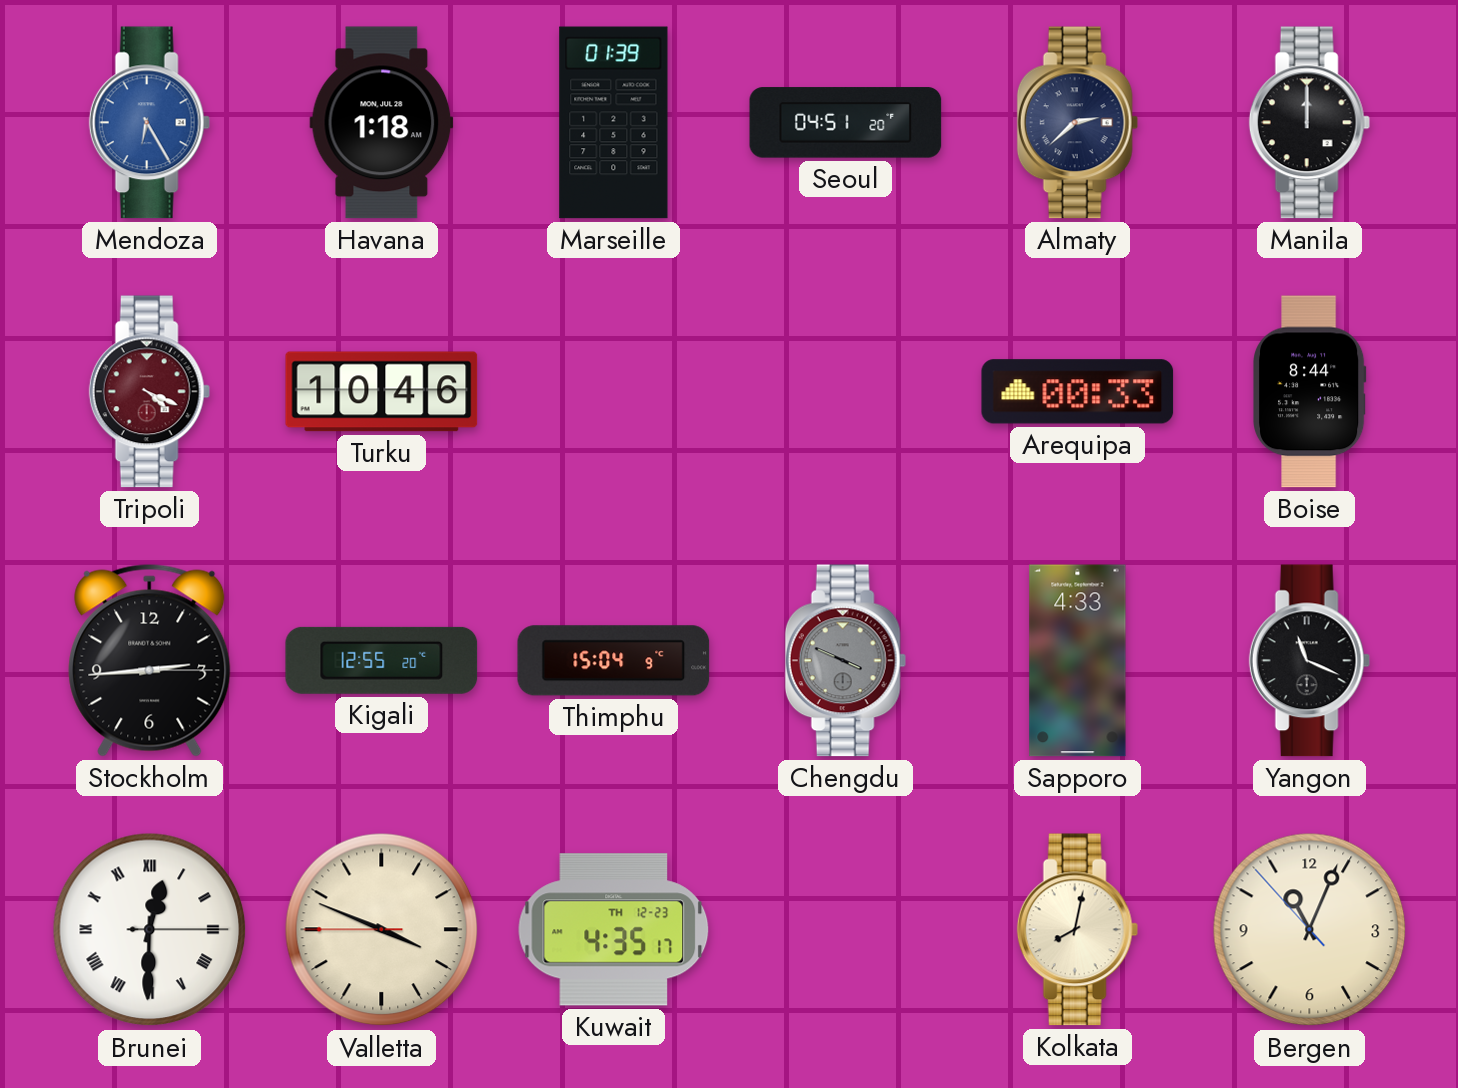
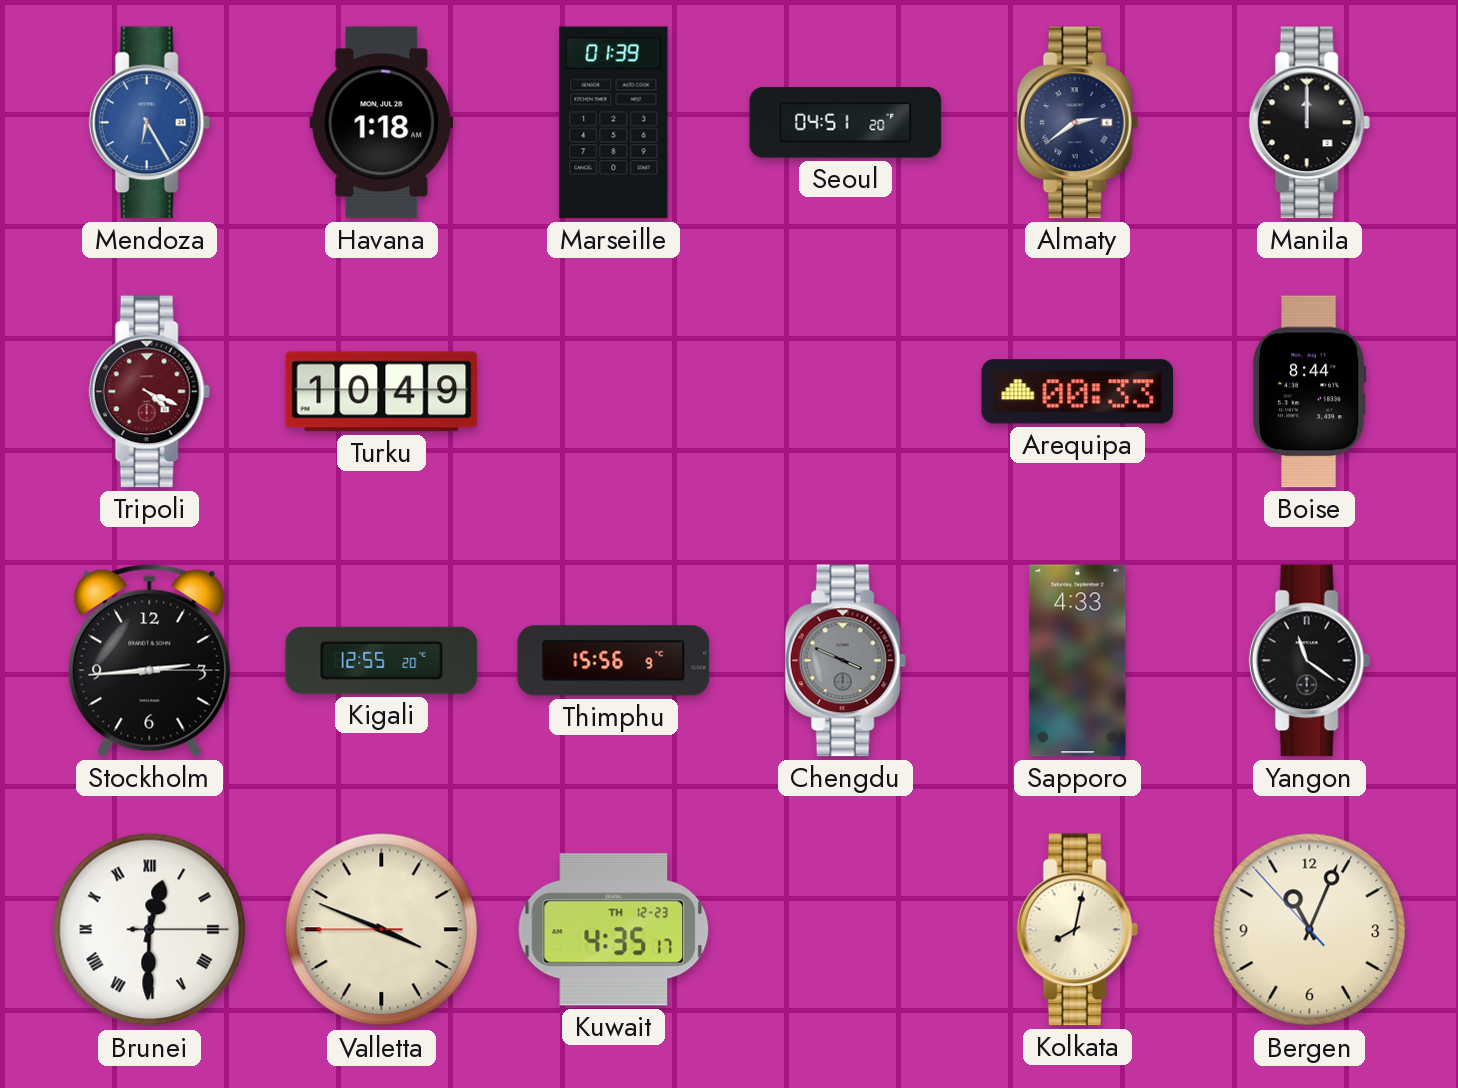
Almaty: 2:38 -> 2:39
Turku: 10:46 -> 10:49
Thimphu: 15:04 -> 15:56
Yangon: 11:19 -> 11:21
